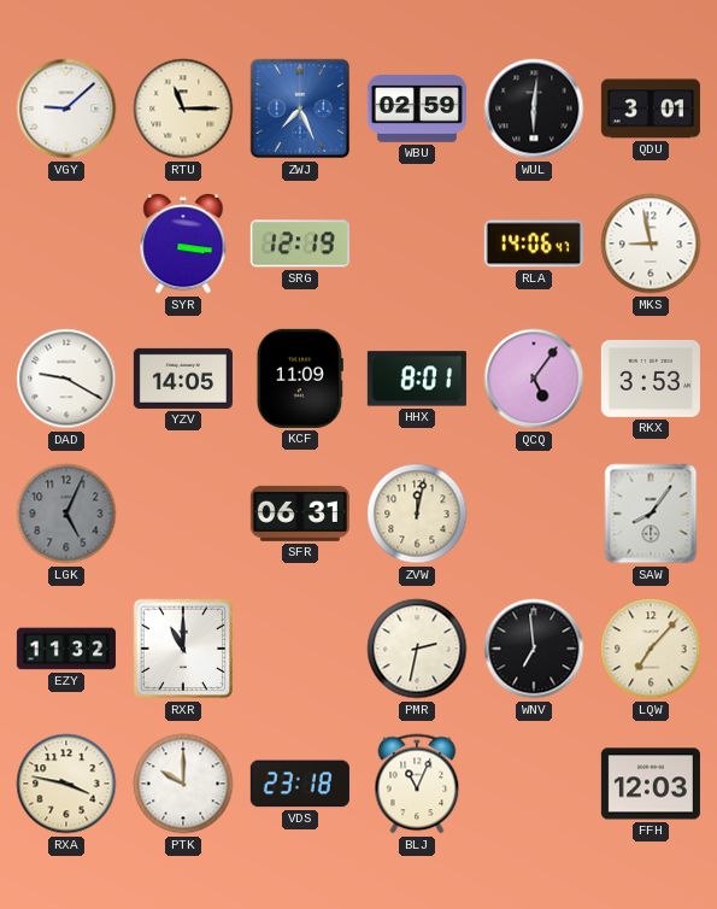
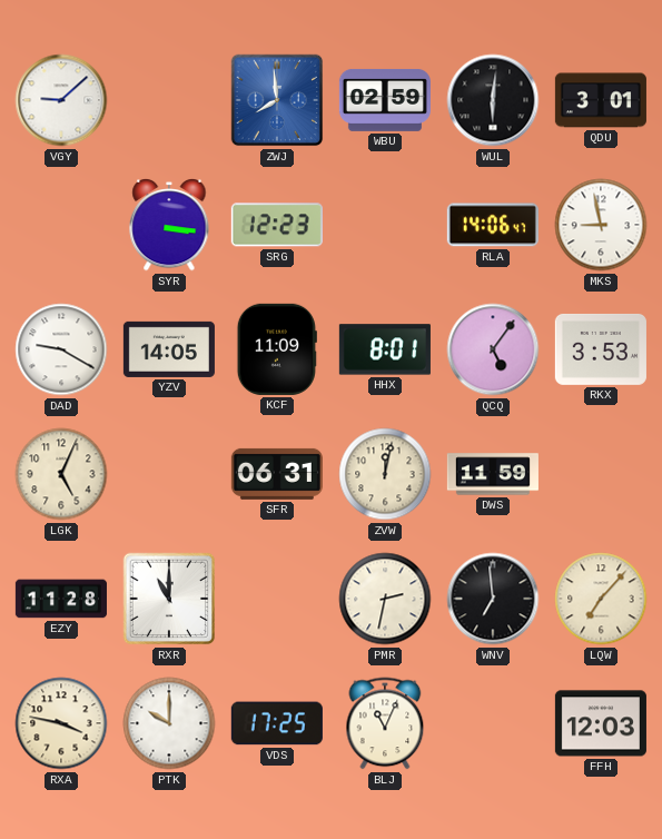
RTU: 11:15 -> none
ZWJ: 7:26 -> 7:59
SRG: 12:19 -> 12:23
LGK dial: grey -> cream
DWS: none -> 11:59
SAW: 8:06 -> none
EZY: 11:32 -> 11:28
VDS: 23:18 -> 17:25
